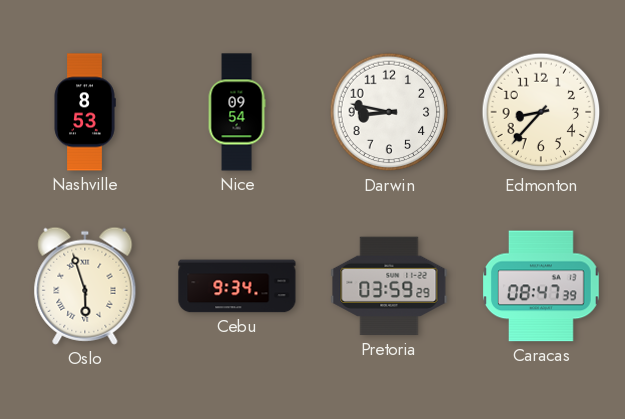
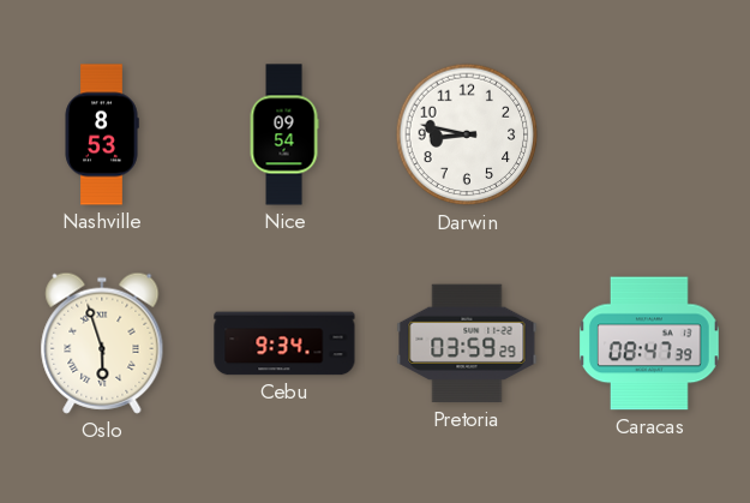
Edmonton: 8:37 -> none
